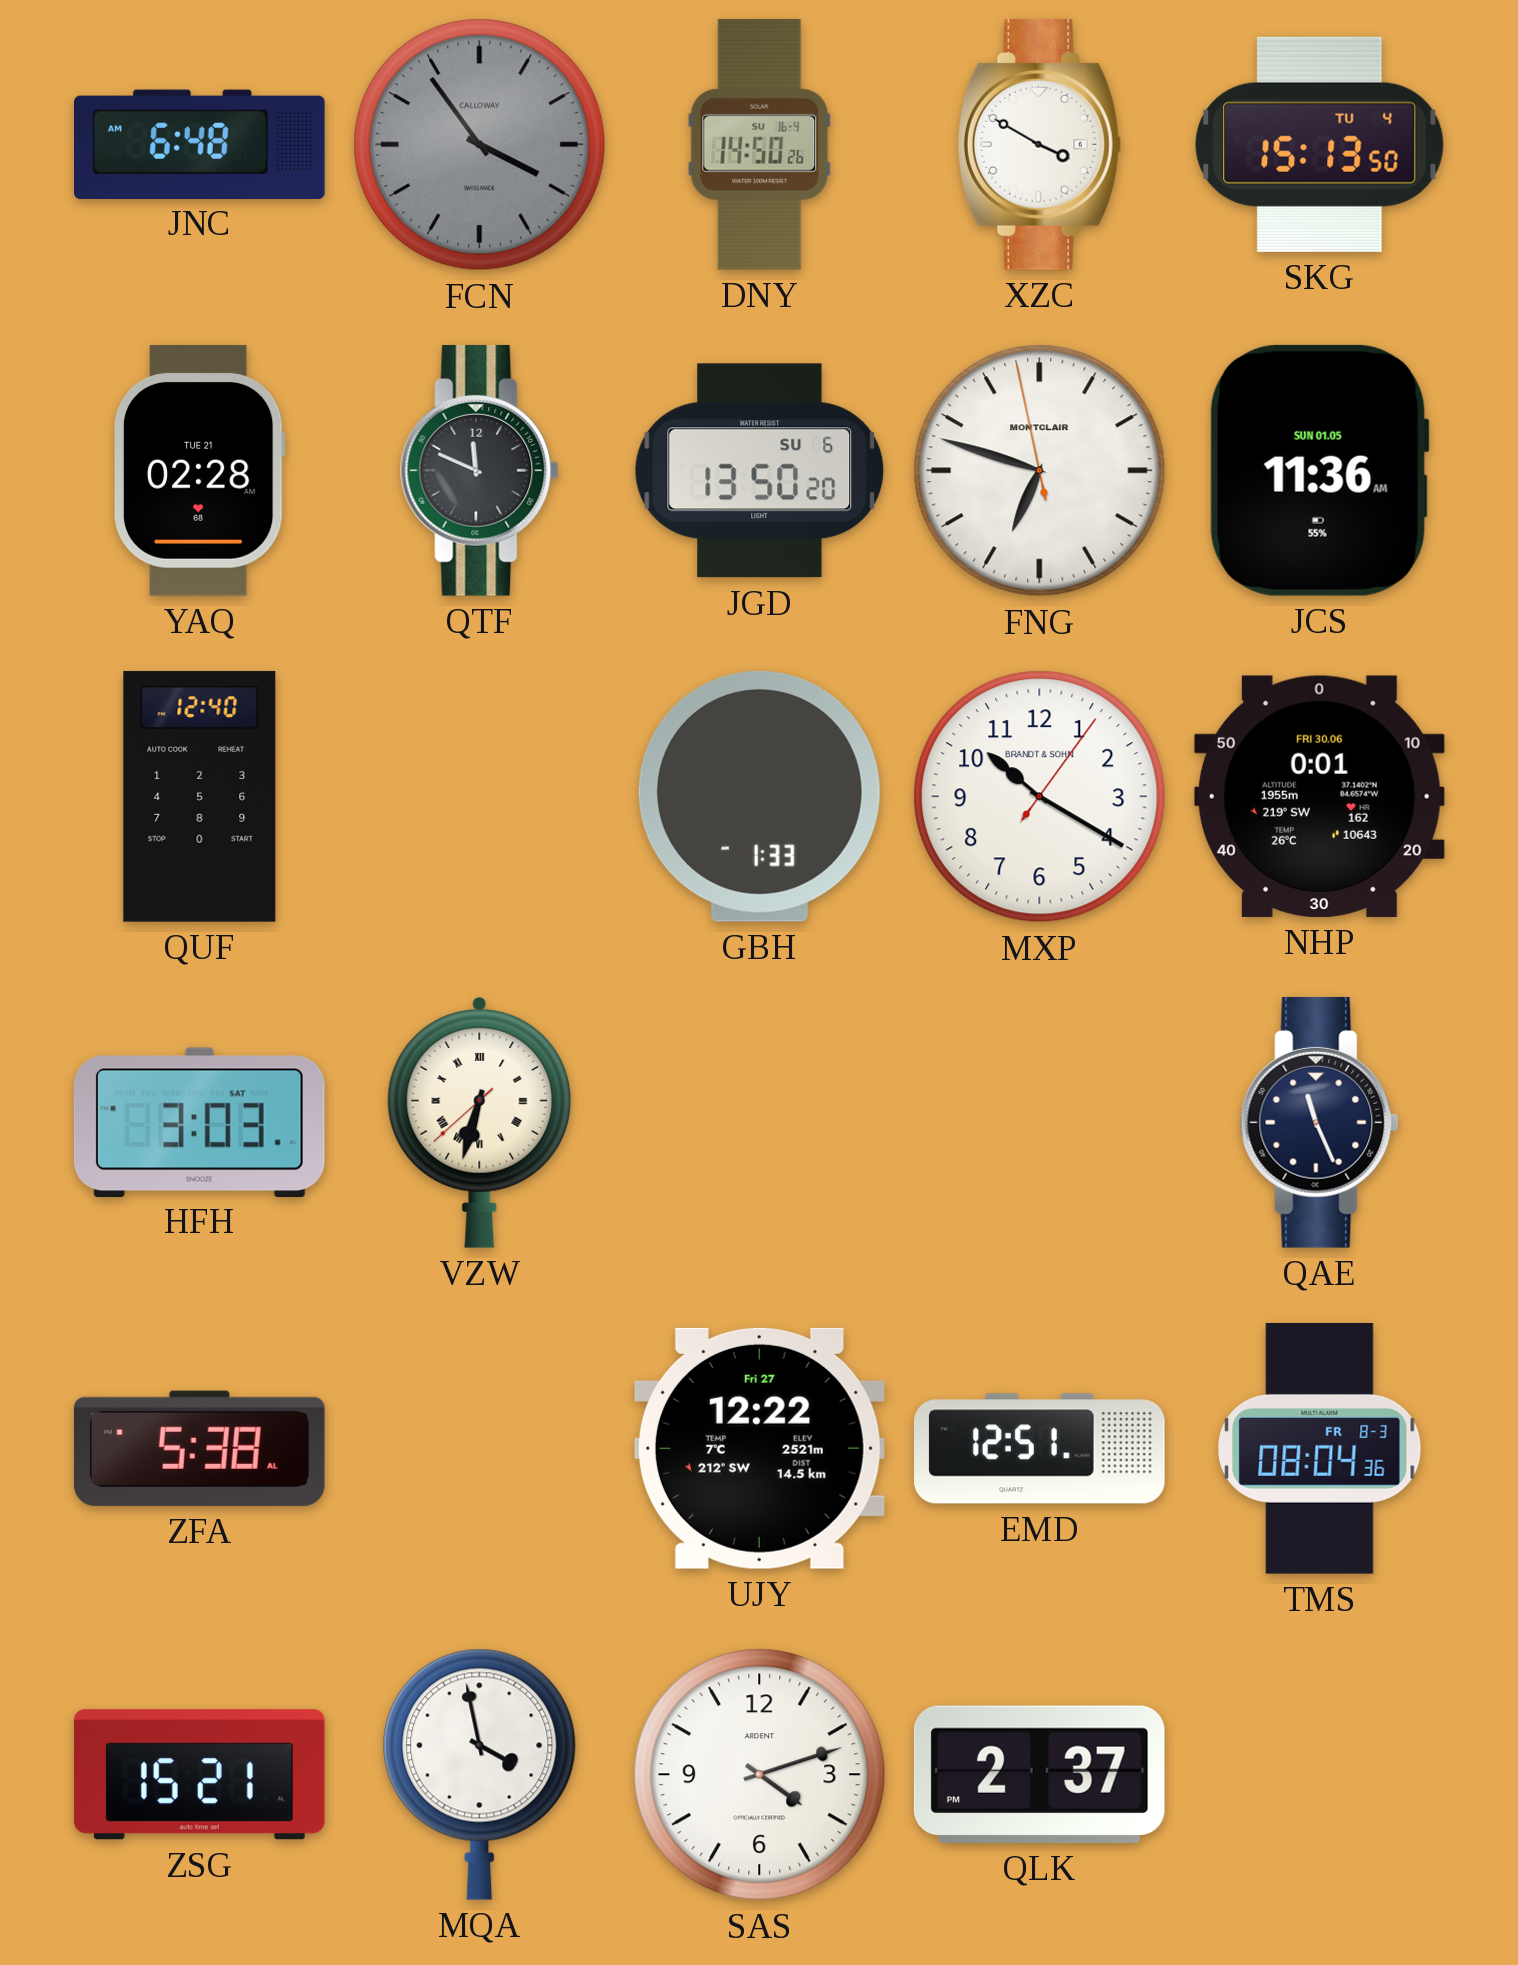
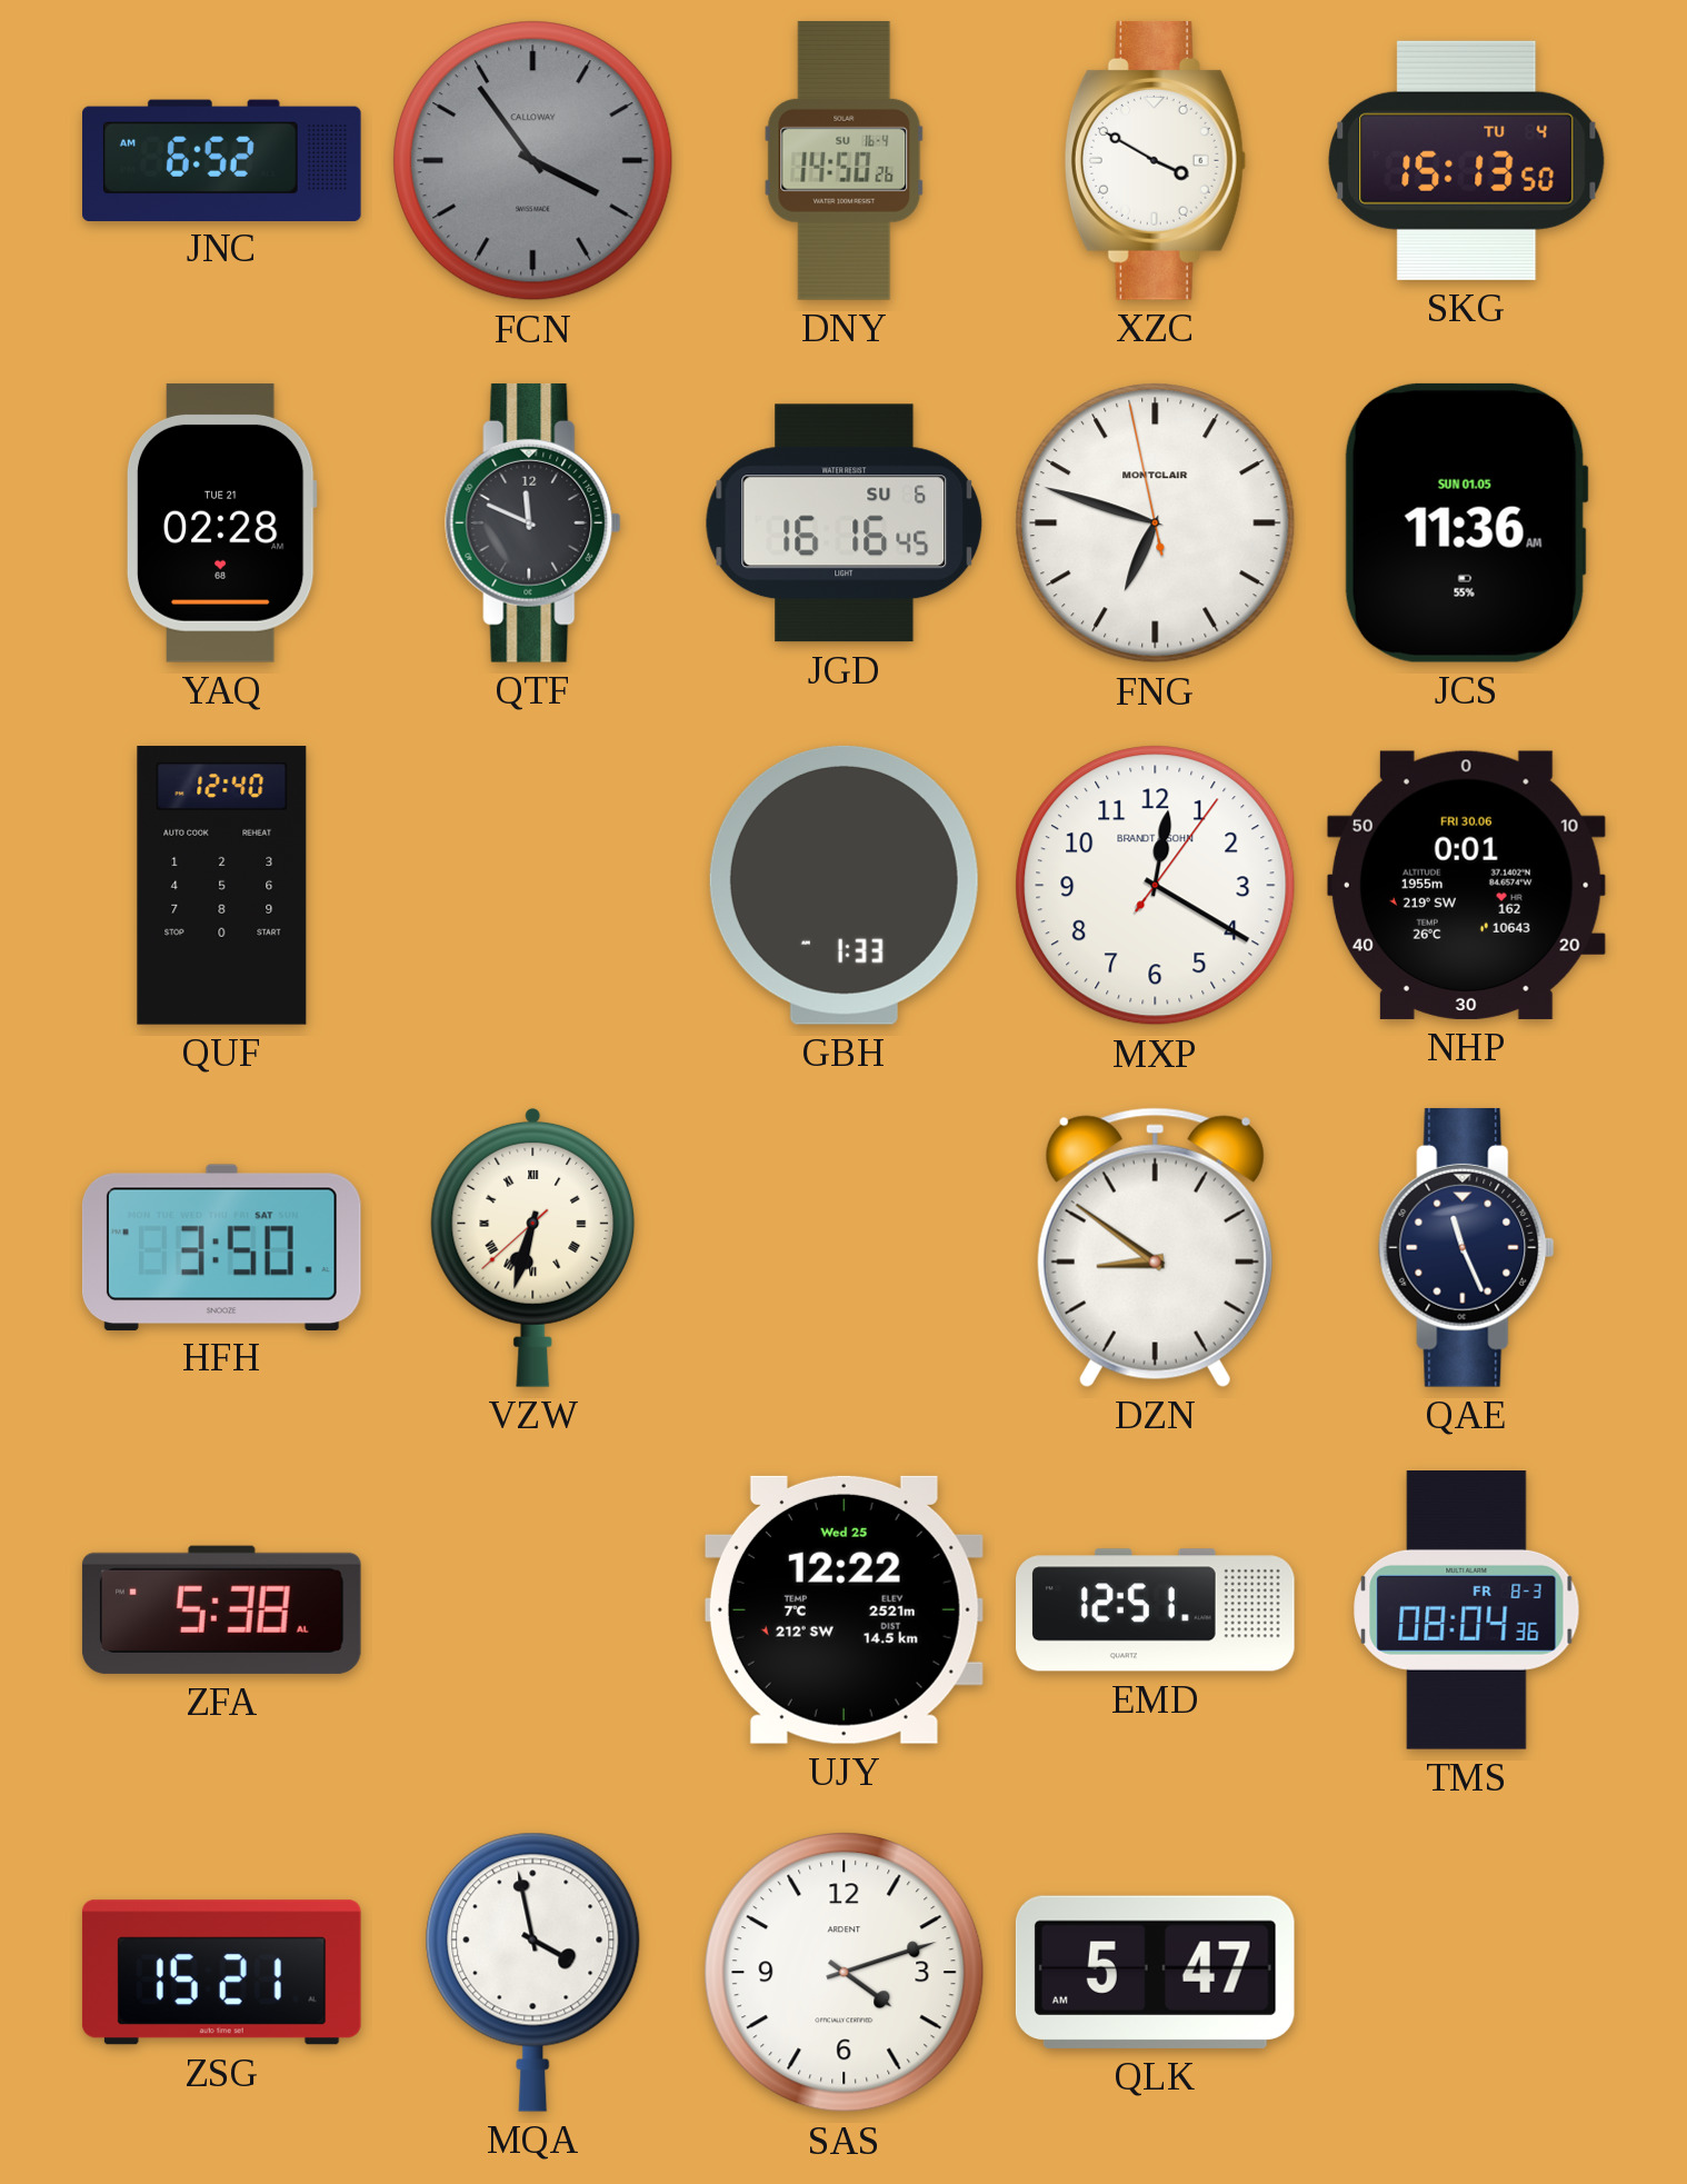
JNC: 6:48 -> 6:52
JGD: 13:50 -> 16:16
MXP: 10:20 -> 12:20
HFH: 3:03 -> 3:50
DZN: none -> 8:51
UJY date: Fri 27 -> Wed 25
QLK: 2:37 -> 5:47
